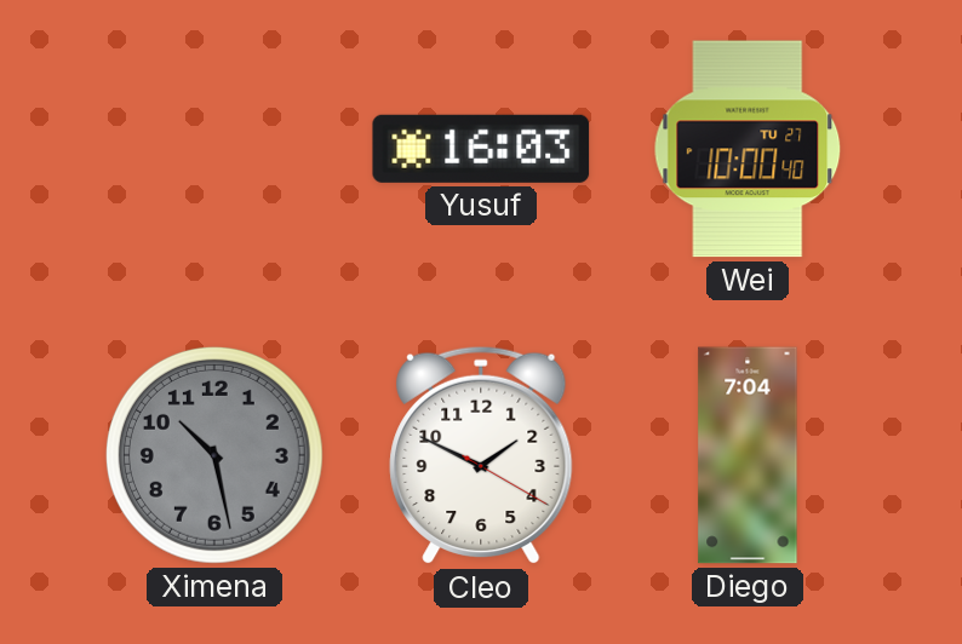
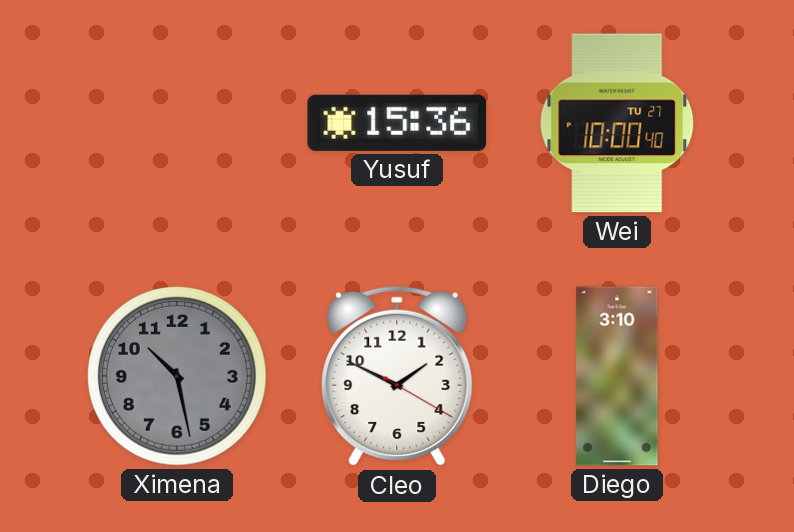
Yusuf: 16:03 -> 15:36
Diego: 7:04 -> 3:10
